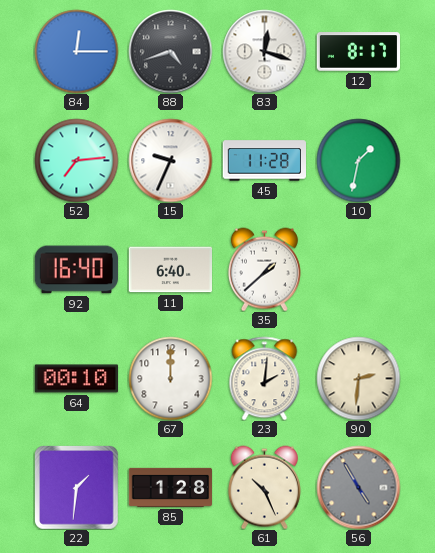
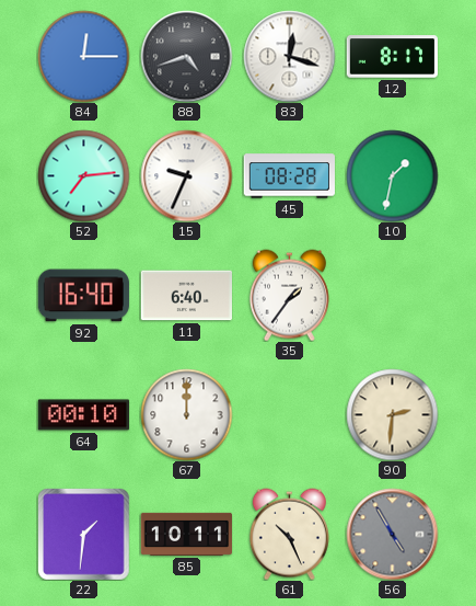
45: 11:28 -> 08:28
35: 1:38 -> 1:36
23: 2:01 -> none
85: 1:28 -> 10:11
